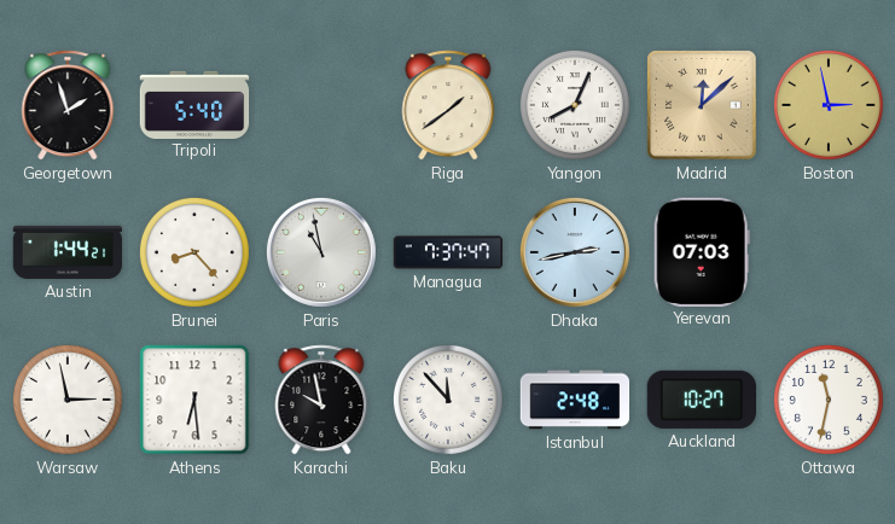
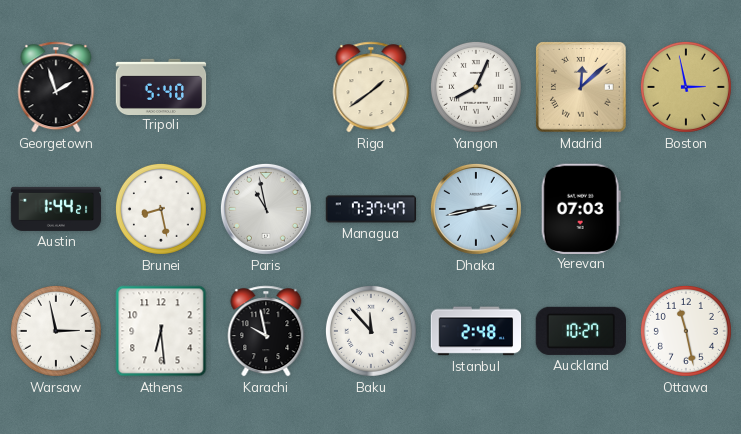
Brunei: 8:23 -> 8:28
Ottawa: 11:32 -> 11:28
